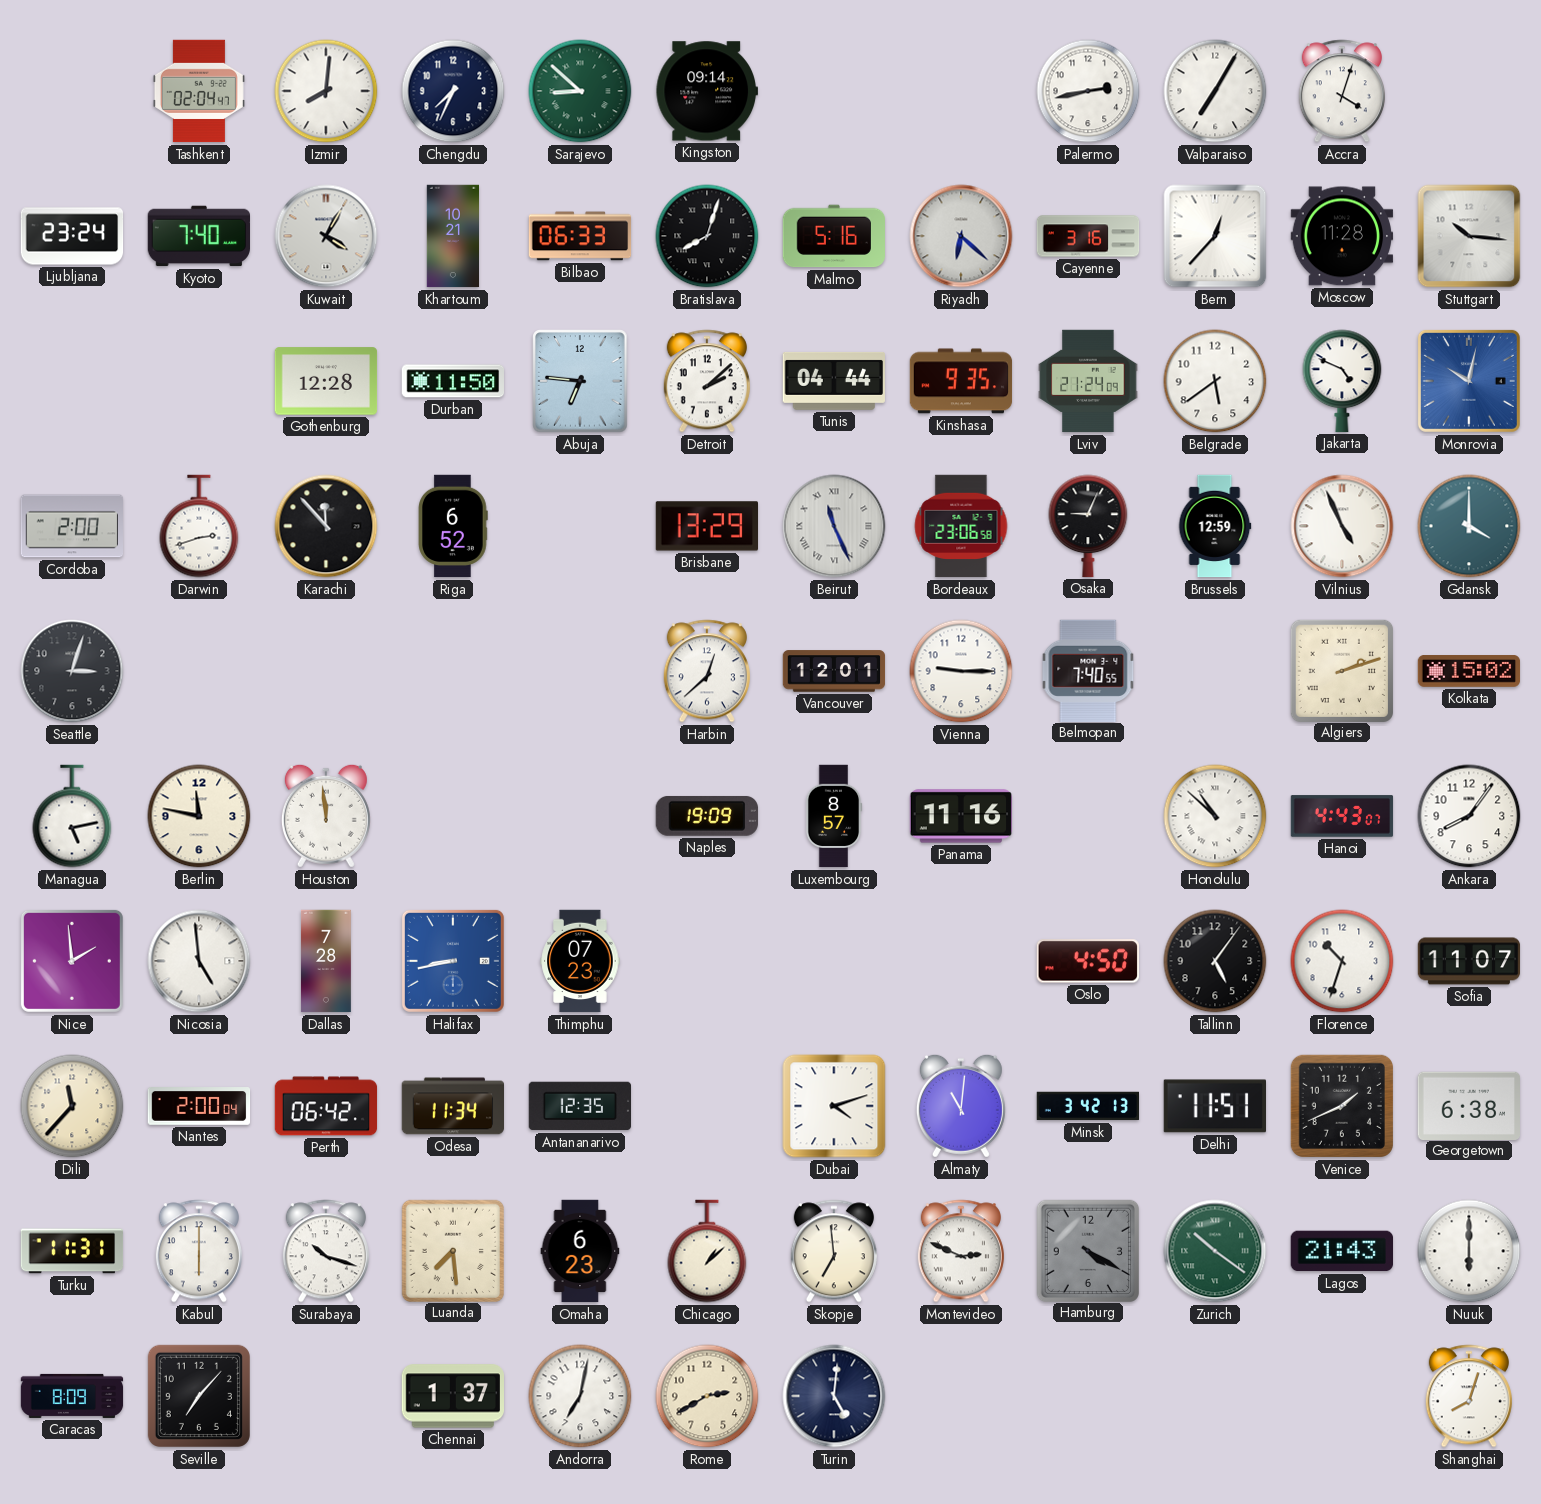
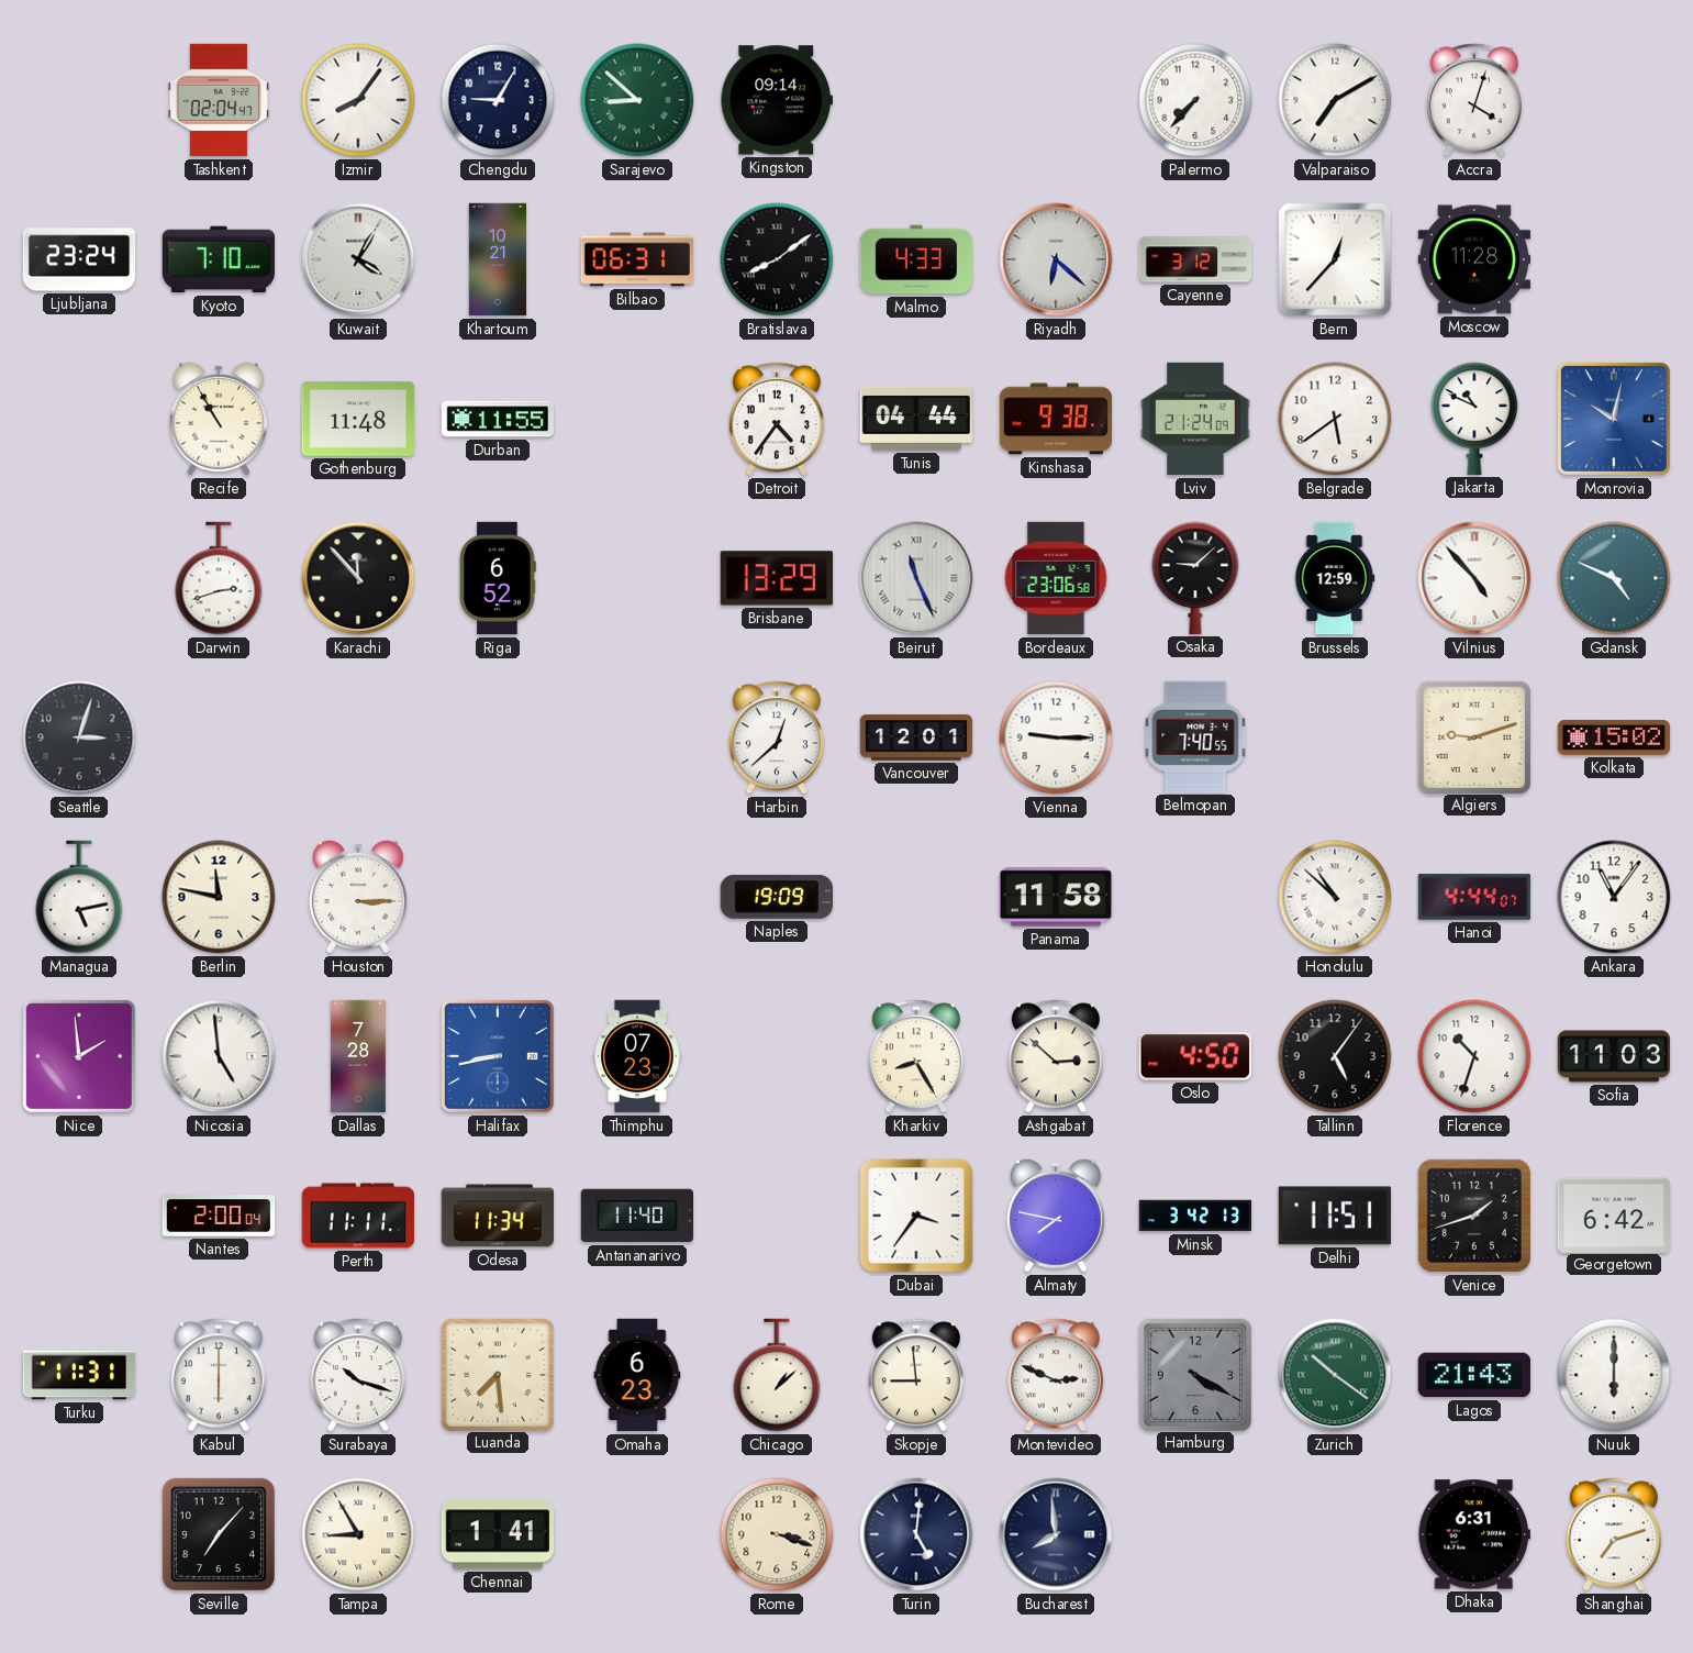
Izmir: 8:01 -> 8:06
Chengdu: 7:34 -> 9:05
Palermo: 2:43 -> 7:37
Valparaiso: 7:05 -> 7:10
Kyoto: 7:40 -> 7:10
Bilbao: 06:33 -> 06:31
Bratislava: 8:03 -> 8:09
Malmo: 5:16 -> 4:33
Cayenne: 3:16 -> 3:12
Stuttgart: 10:16 -> none
Recife: none -> 10:55
Gothenburg: 12:28 -> 11:48
Durban: 11:50 -> 11:55
Abuja: 6:46 -> none
Detroit: 2:08 -> 4:36
Kinshasa: 9:35 -> 9:38
Jakarta: 4:49 -> 10:49
Cordoba: 2:00 -> none
Osaka: 9:04 -> 9:08
Vilnius: 4:56 -> 4:53
Gdansk: 4:00 -> 4:49
Algiers: 2:12 -> 9:12
Houston: 11:59 -> 3:15
Luxembourg: 8:57 -> none
Panama: 11:16 -> 11:58
Hanoi: 4:43 -> 4:44
Ankara: 8:06 -> 11:06
Kharkiv: none -> 8:25
Ashgabat: none -> 2:52
Sofia: 11:07 -> 11:03
Dili: 11:37 -> none
Perth: 06:42 -> 11:11
Antananarivo: 12:35 -> 11:40
Dubai: 4:12 -> 3:36
Almaty: 11:01 -> 7:47
Venice: 1:41 -> 1:42
Georgetown: 6:38 -> 6:42
Skopje: 6:59 -> 8:59
Caracas: 8:09 -> none
Tampa: none -> 8:55
Chennai: 1:37 -> 1:41
Andorra: 7:02 -> none
Rome: 2:40 -> 3:18
Bucharest: none -> 7:59
Dhaka: none -> 6:31
Shanghai: 8:03 -> 7:12
